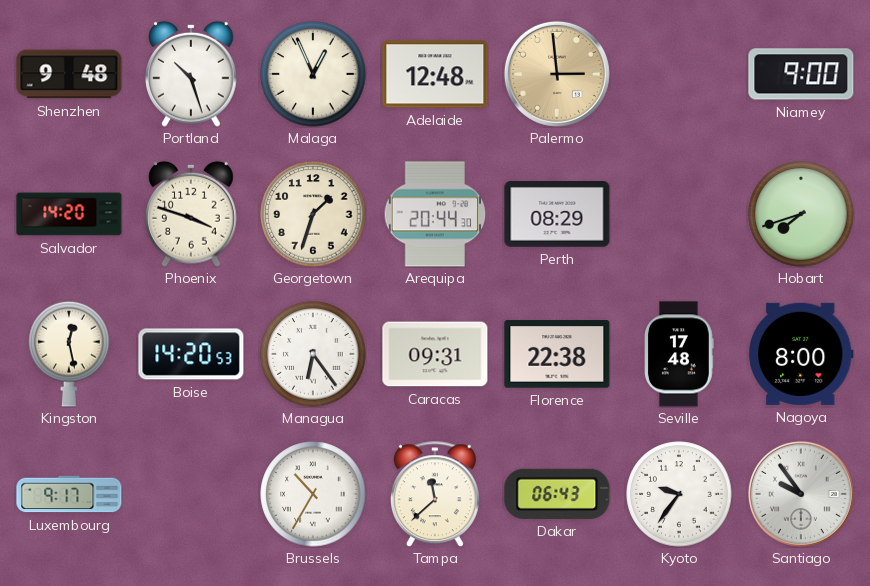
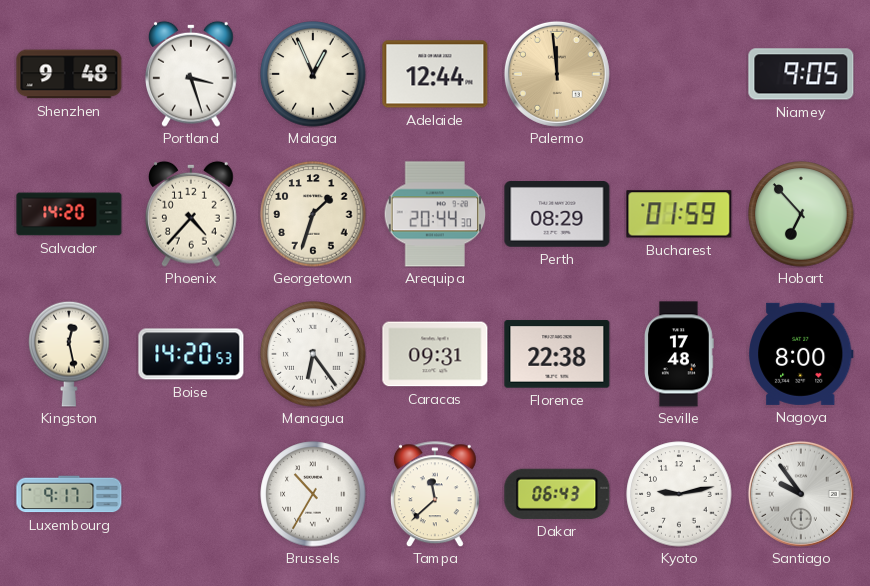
Portland: 10:27 -> 3:27
Adelaide: 12:48 -> 12:44
Palermo: 2:59 -> 11:59
Niamey: 9:00 -> 9:05
Phoenix: 3:48 -> 4:37
Bucharest: none -> 01:59
Hobart: 7:42 -> 6:53
Kyoto: 9:36 -> 9:13
